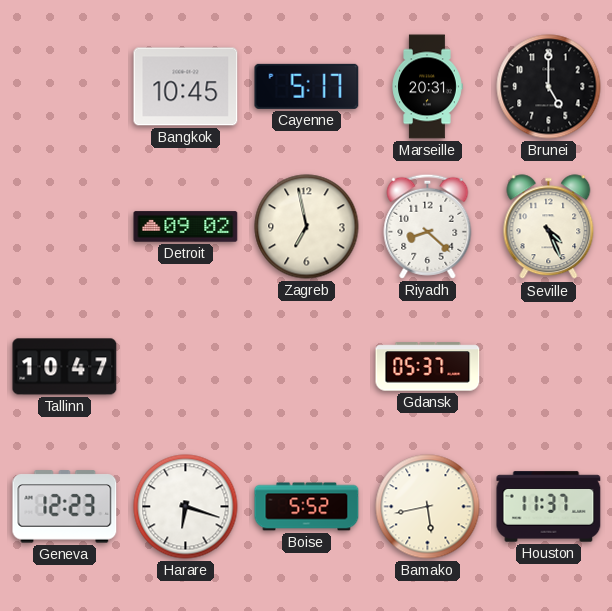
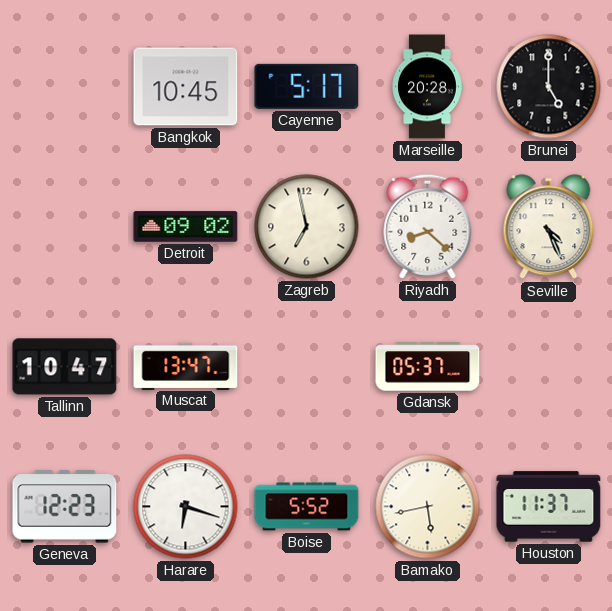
Marseille: 20:31 -> 20:28
Muscat: none -> 13:47
